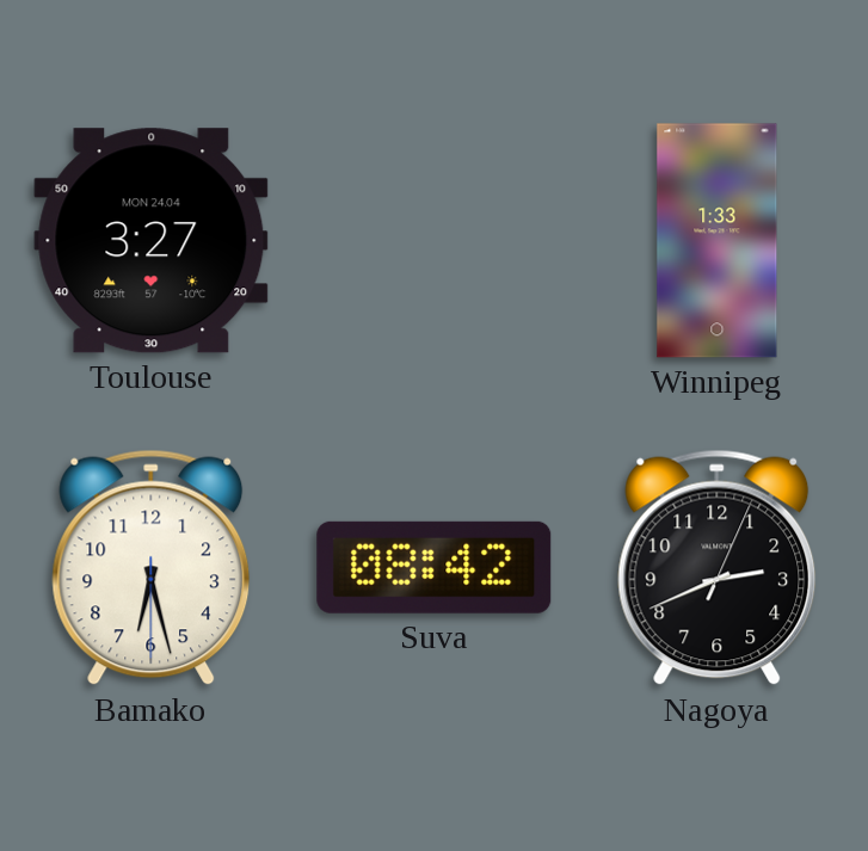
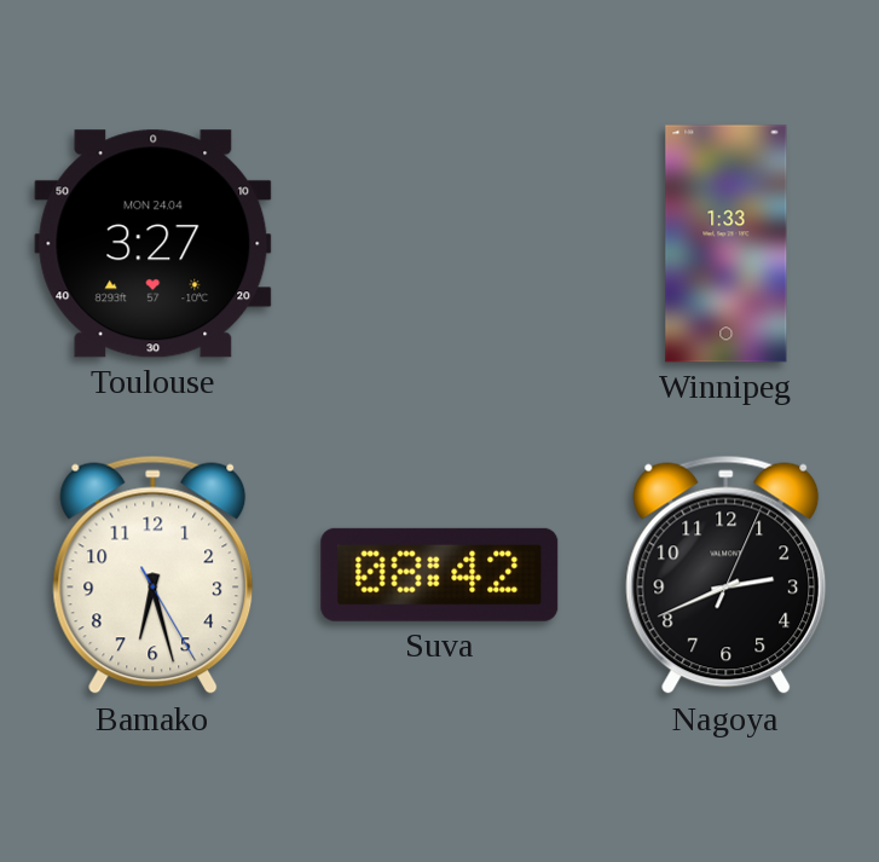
Bamako: 6:27:30 -> 6:27:25
